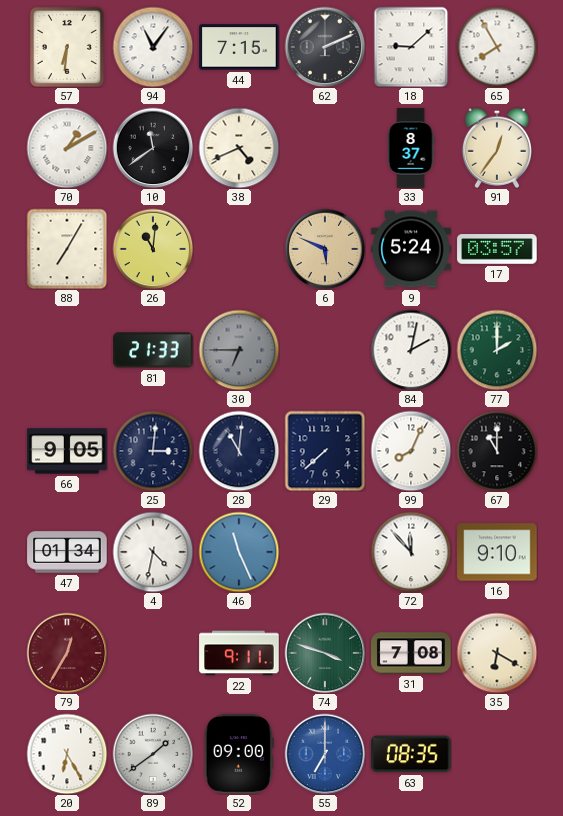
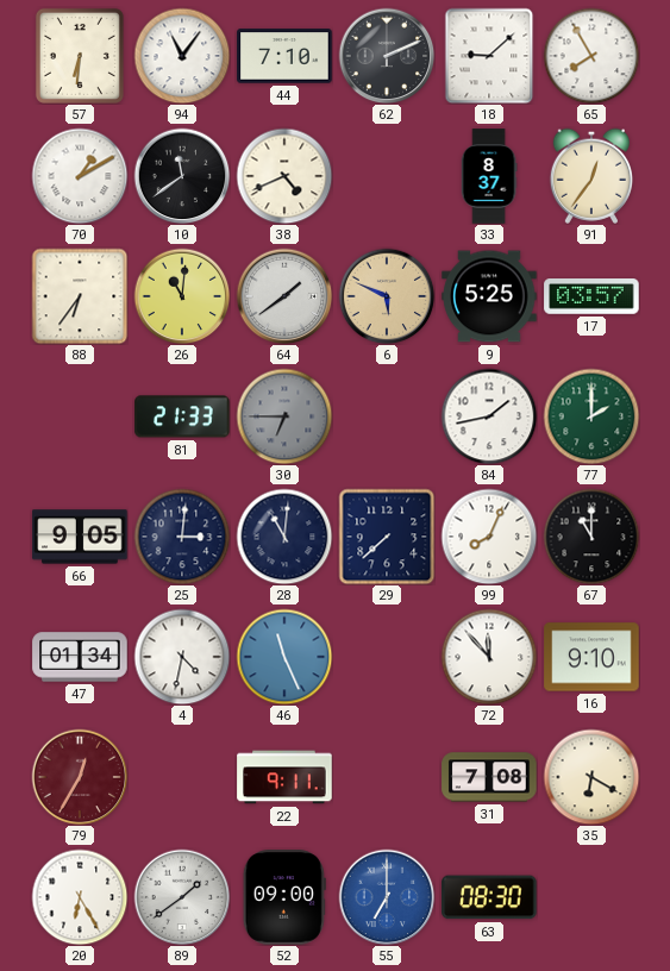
44: 7:15 -> 7:10
88: 7:05 -> 6:36
64: none -> 1:39
9: 5:24 -> 5:25
84: 2:02 -> 1:43
74: 3:48 -> none
63: 08:35 -> 08:30
